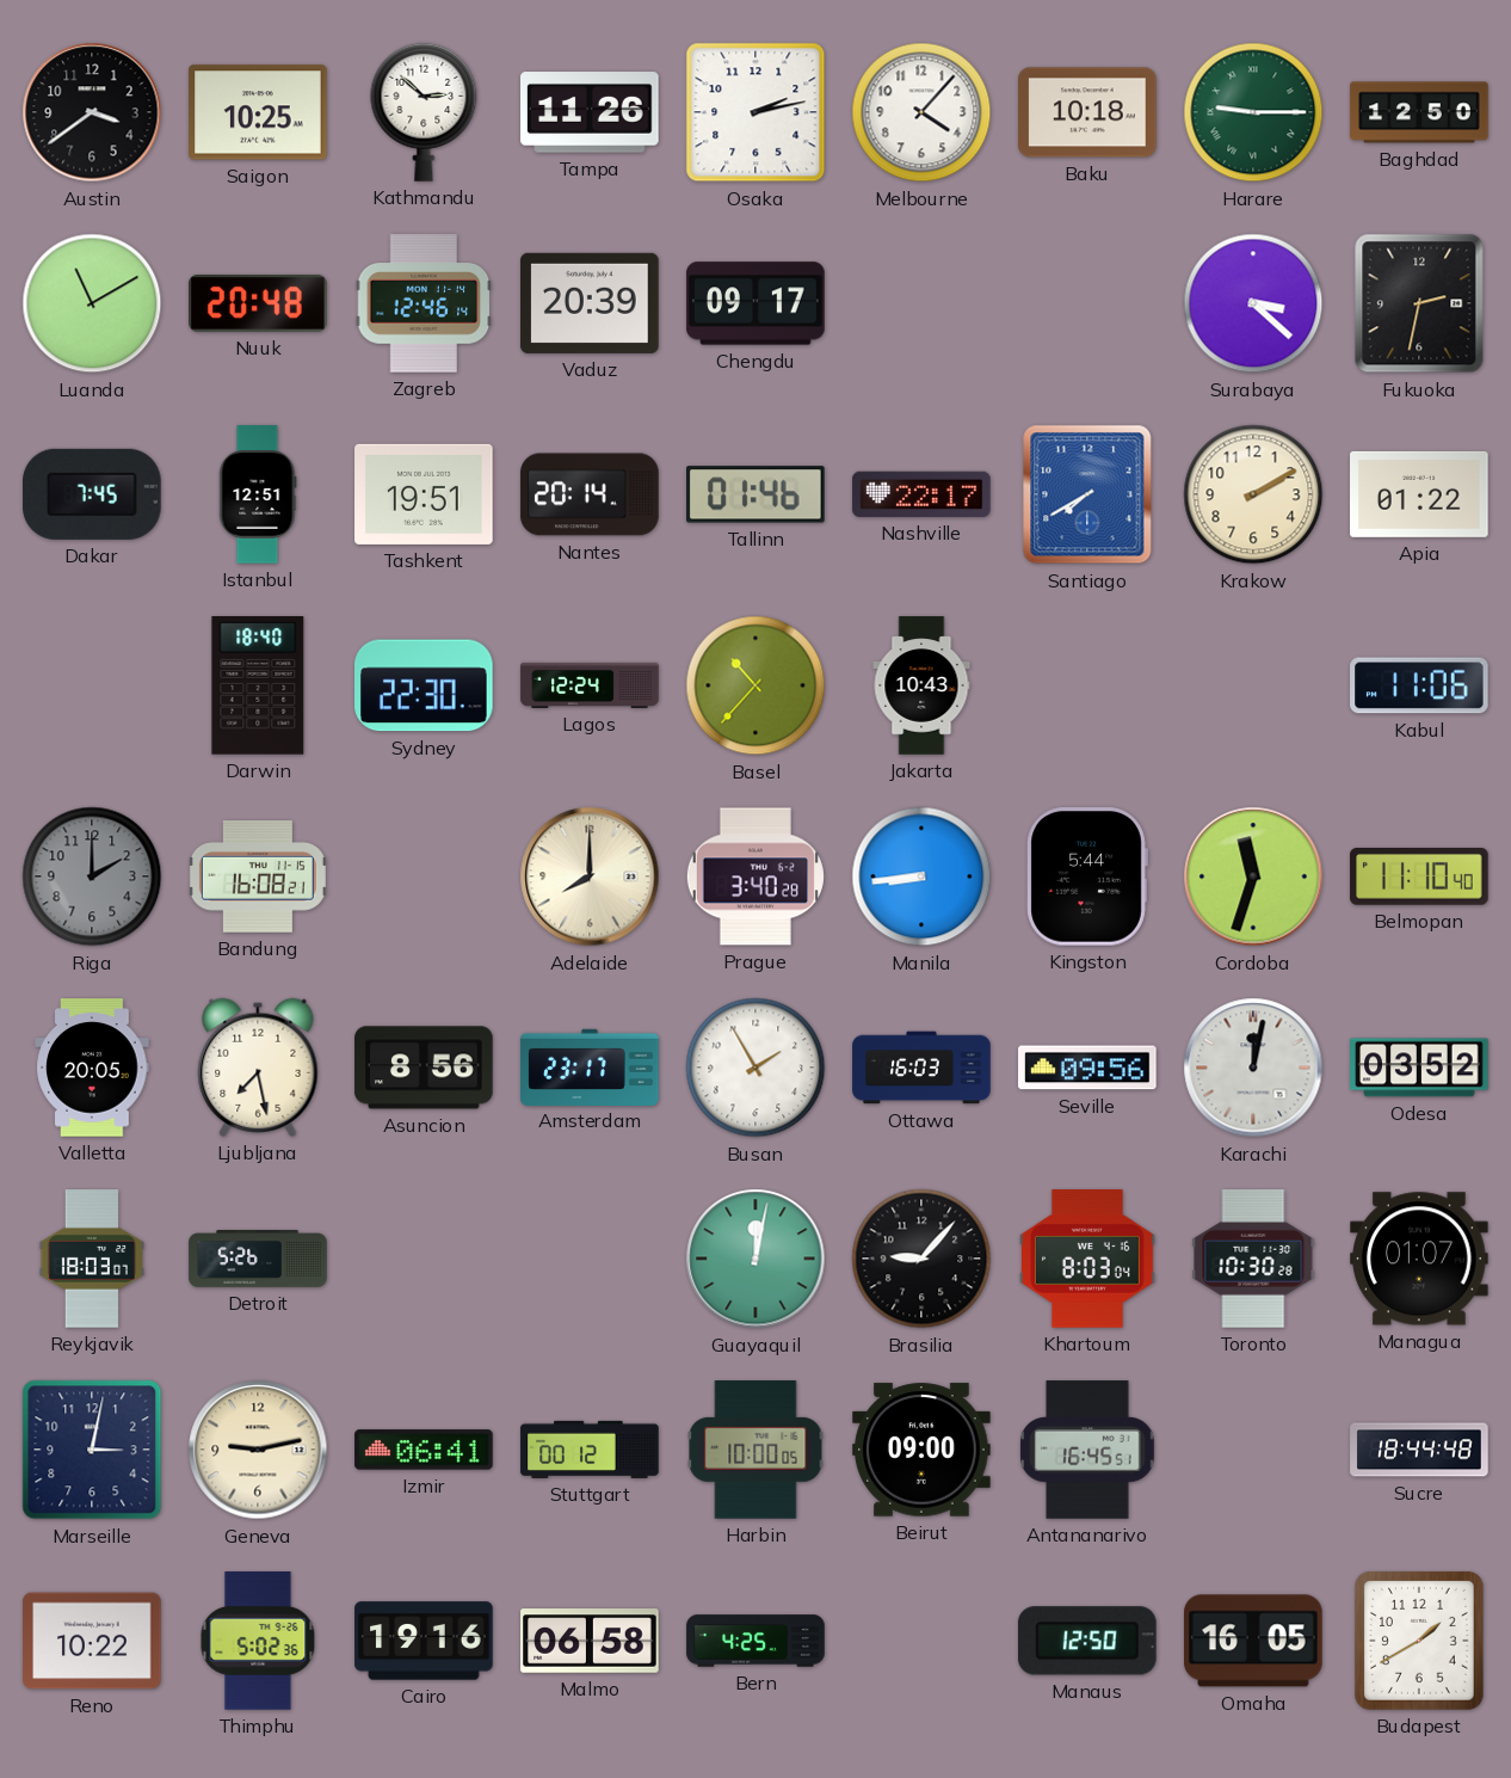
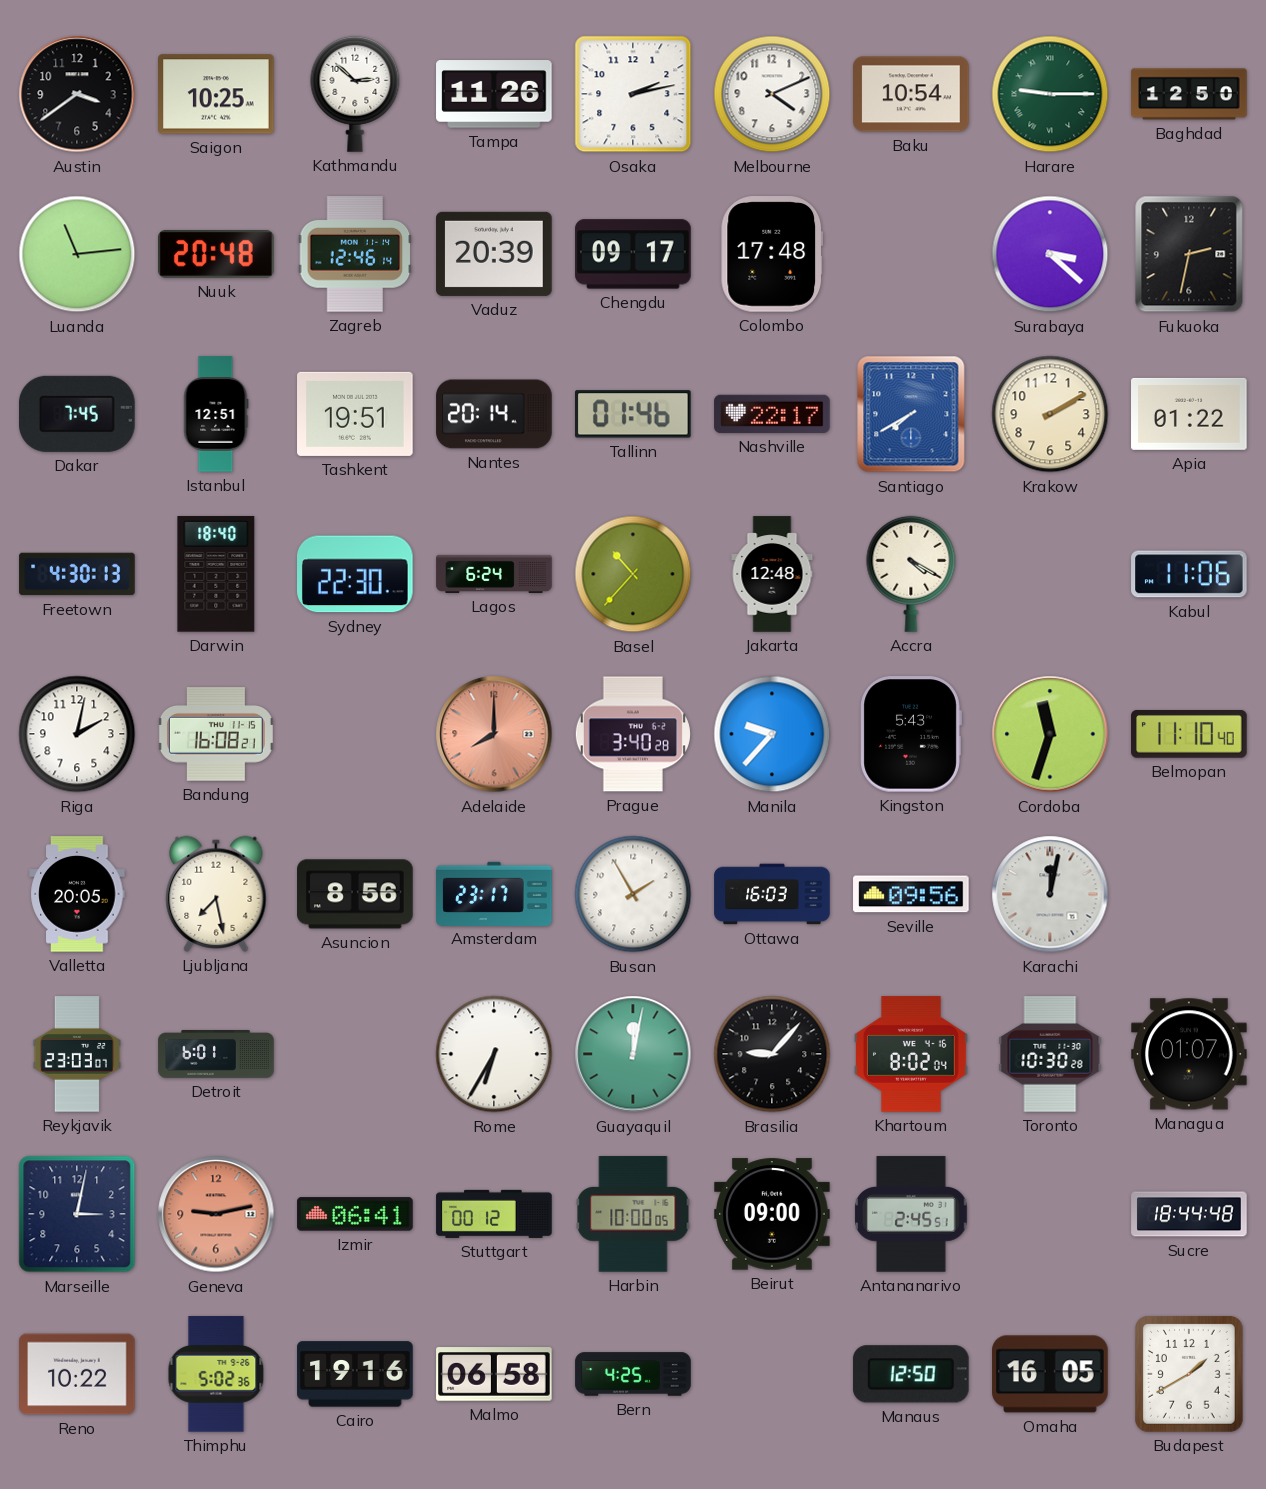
Melbourne: 4:07 -> 4:11
Baku: 10:18 -> 10:54
Luanda: 11:10 -> 11:14
Colombo: none -> 17:48
Freetown: none -> 4:30
Lagos: 12:24 -> 6:24
Jakarta: 10:43 -> 12:48
Accra: none -> 4:20
Riga: 2:00 -> 2:02
Riga dial: grey -> white
Adelaide dial: cream -> salmon
Manila: 8:44 -> 9:37
Kingston: 5:44 -> 5:43
Odesa: 03:52 -> none
Reykjavik: 18:03 -> 23:03
Detroit: 5:26 -> 6:01
Rome: none -> 6:35
Khartoum: 8:03 -> 8:02
Geneva dial: cream -> salmon
Antananarivo: 16:45 -> 2:45
